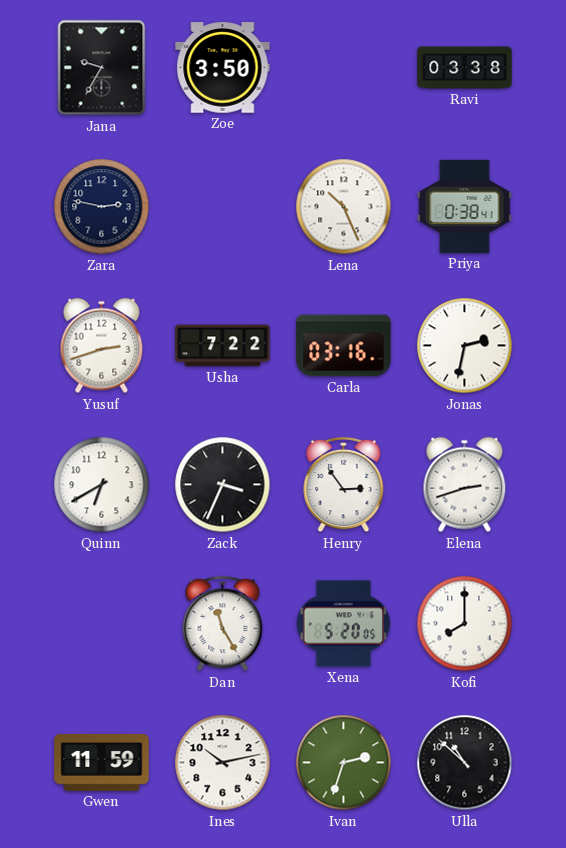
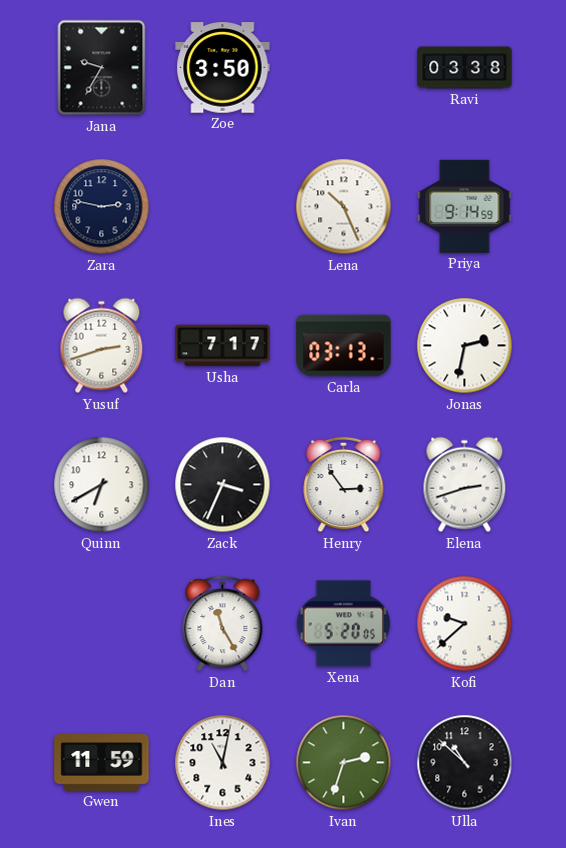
Priya: 0:38 -> 9:14
Usha: 7:22 -> 7:17
Carla: 03:16 -> 03:13
Kofi: 8:00 -> 9:38
Ines: 10:13 -> 11:02
